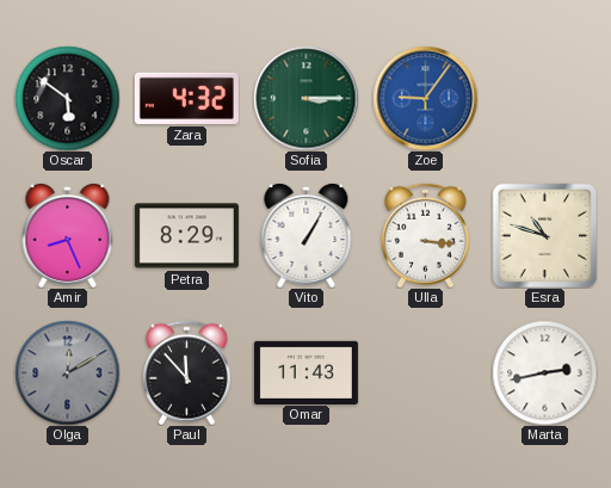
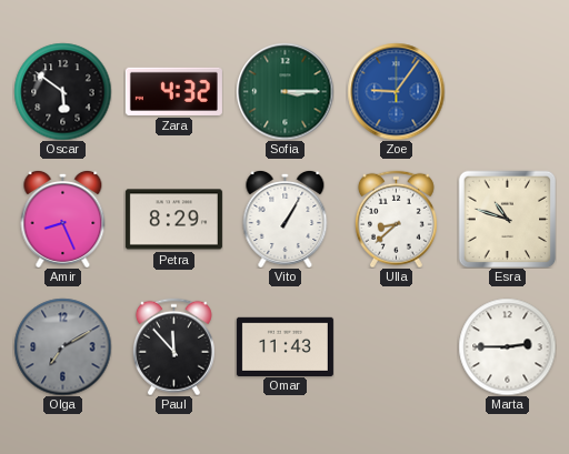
Ulla: 3:16 -> 8:38
Olga: 12:10 -> 7:10
Marta: 2:43 -> 2:45
